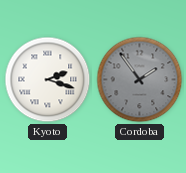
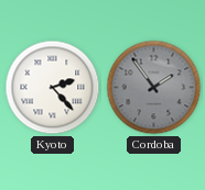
Kyoto: 2:18 -> 2:23
